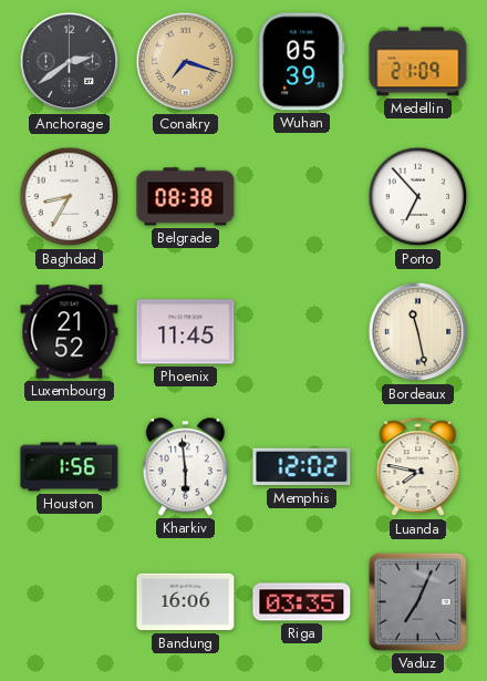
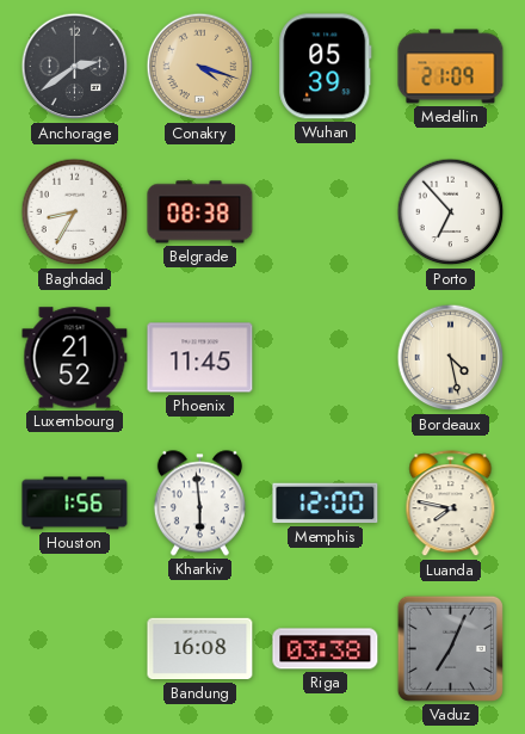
Conakry: 7:18 -> 4:18
Bordeaux: 11:28 -> 4:28
Memphis: 12:02 -> 12:00
Bandung: 16:06 -> 16:08
Riga: 03:35 -> 03:38
